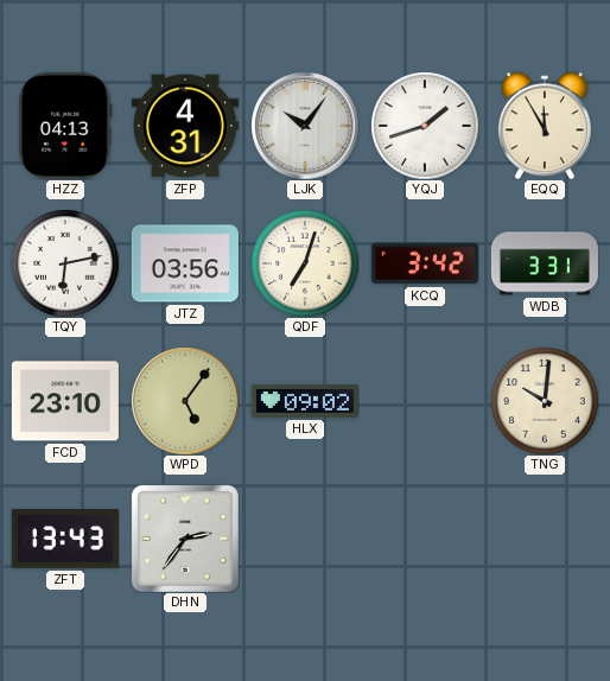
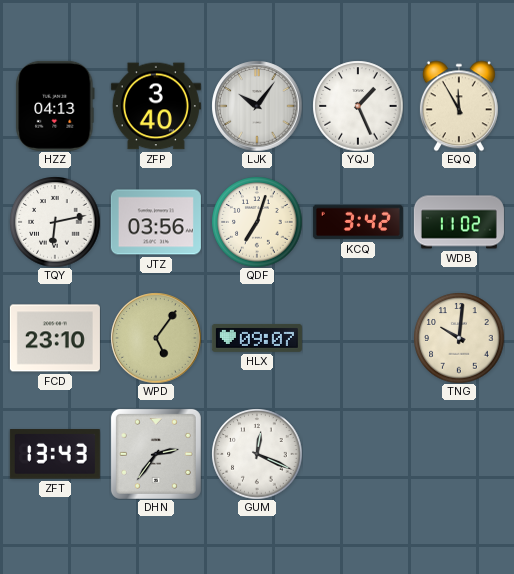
ZFP: 4:31 -> 3:40
YQJ: 1:42 -> 1:26
WDB: 3:31 -> 11:02
HLX: 09:02 -> 09:07
GUM: none -> 12:19
